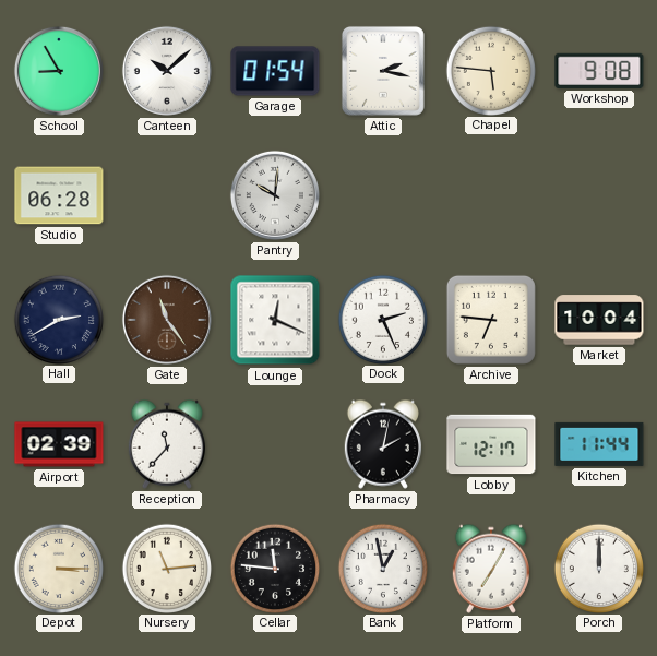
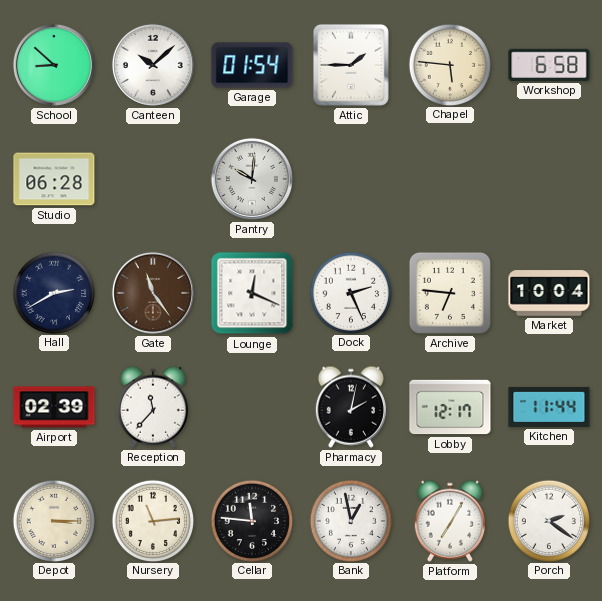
School: 8:55 -> 8:52
Attic: 2:17 -> 1:45
Workshop: 9:08 -> 6:58
Porch: 12:00 -> 2:21
